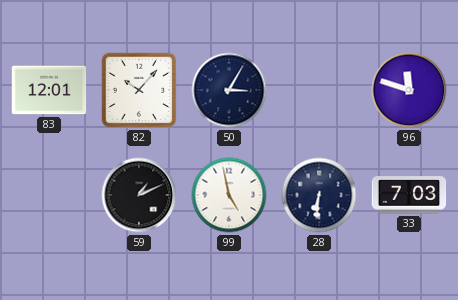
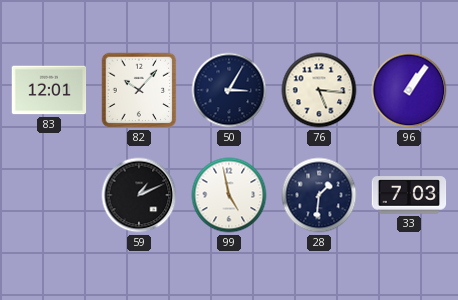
76: none -> 5:16
96: 11:48 -> 1:06
28: 6:31 -> 1:31
